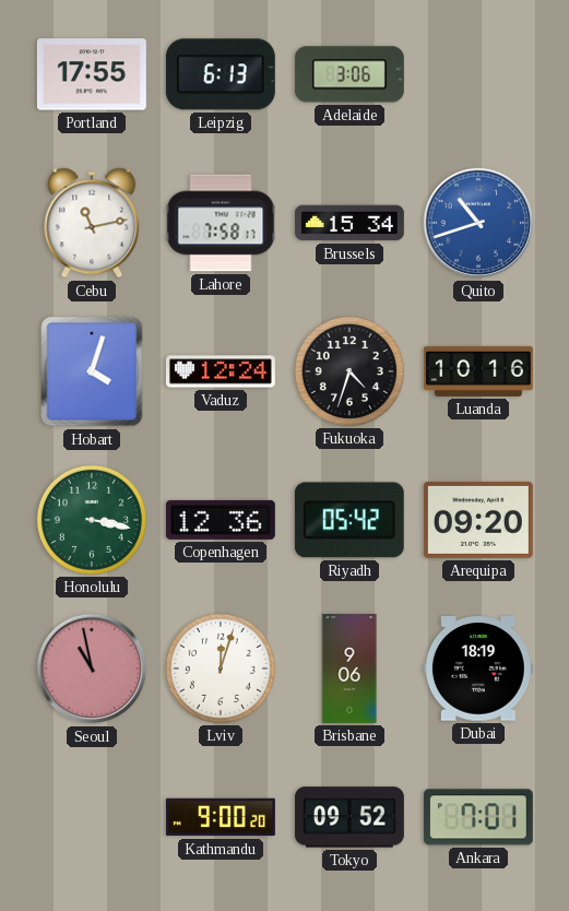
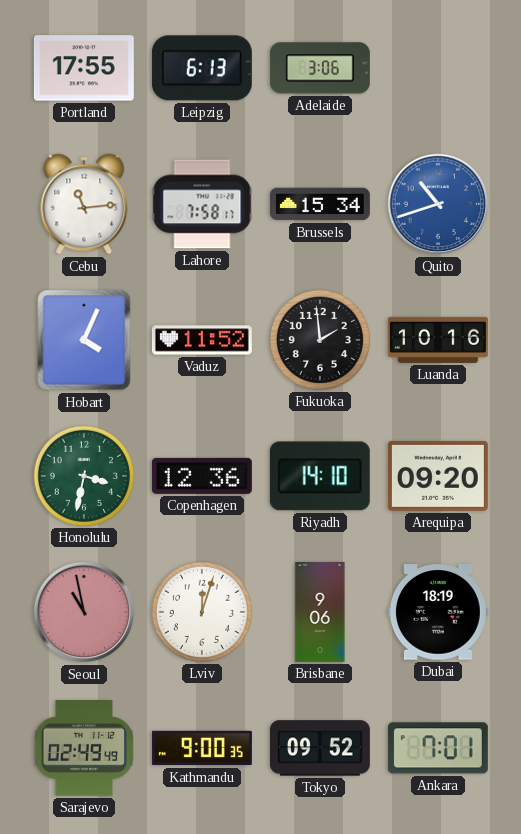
Cebu: 11:13 -> 11:14
Hobart: 4:03 -> 4:04
Vaduz: 12:24 -> 11:52
Fukuoka: 4:33 -> 1:59
Honolulu: 3:17 -> 3:32
Riyadh: 05:42 -> 14:10
Sarajevo: none -> 02:49
Kathmandu: 9:00:20 -> 9:00:35
